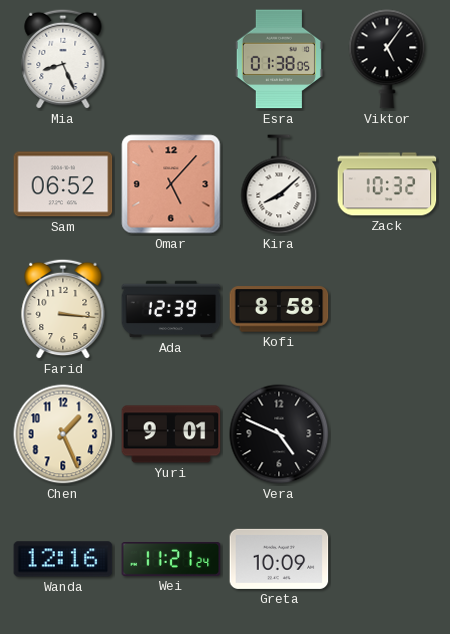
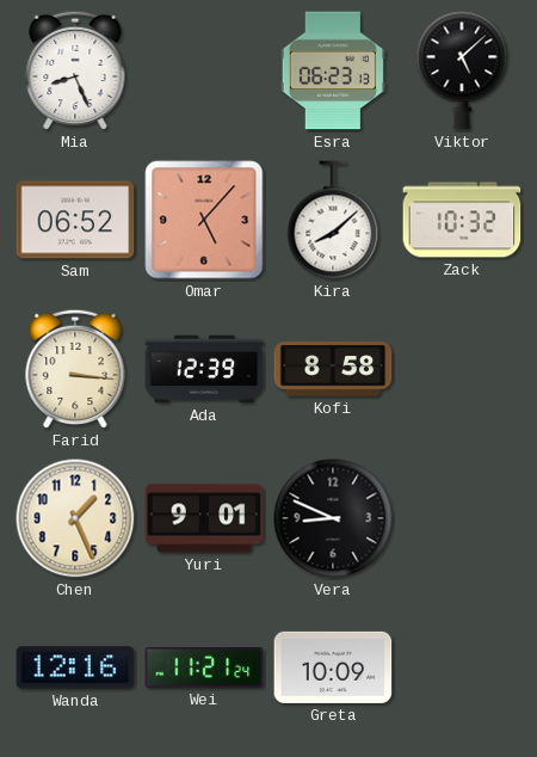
Esra: 01:38 -> 06:23
Viktor: 5:06 -> 5:08
Vera: 4:49 -> 8:49
